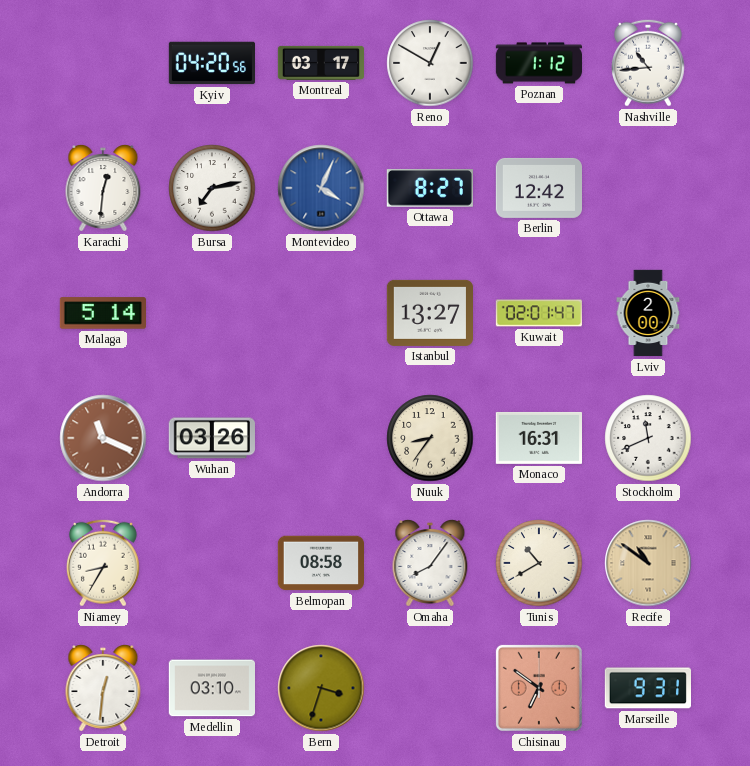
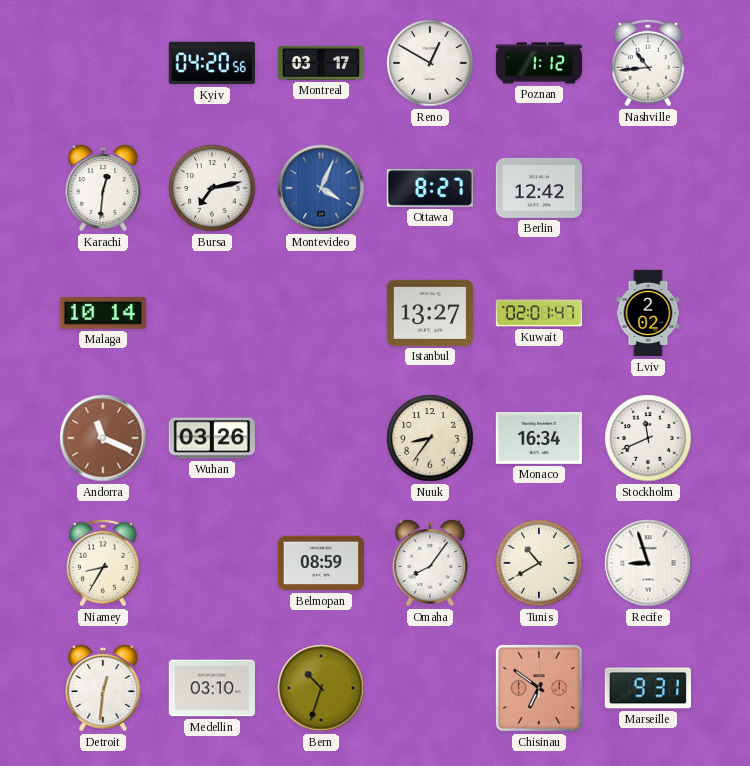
Malaga: 5:14 -> 10:14
Lviv: 2:00 -> 2:02
Monaco: 16:31 -> 16:34
Belmopan: 08:58 -> 08:59
Recife: 10:51 -> 8:57
Recife dial: champagne -> white
Bern: 3:33 -> 10:33
